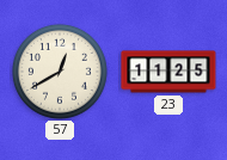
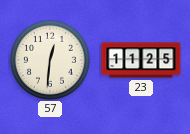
57: 12:40 -> 12:31
